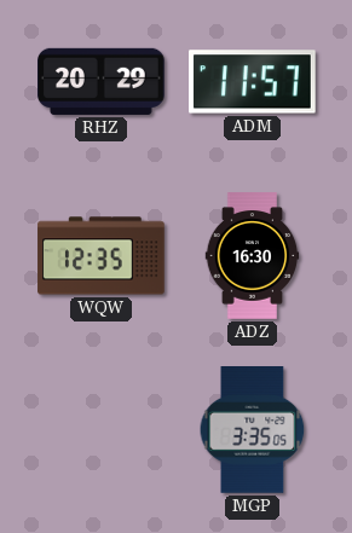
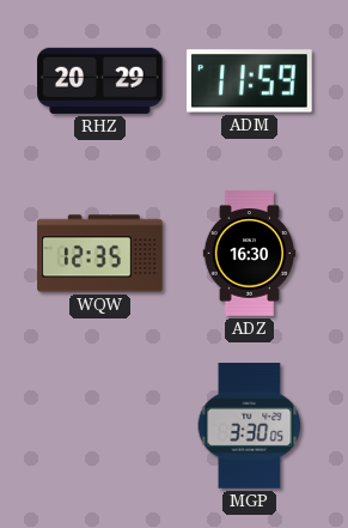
ADM: 11:57 -> 11:59
MGP: 3:35 -> 3:30
